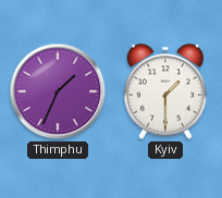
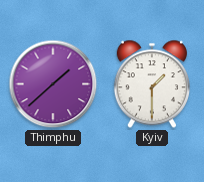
Thimphu: 1:34 -> 1:38
